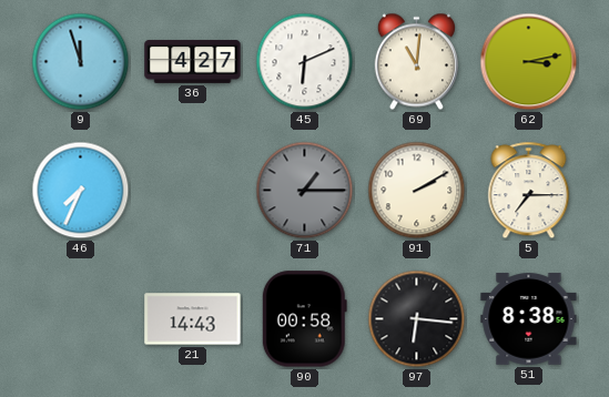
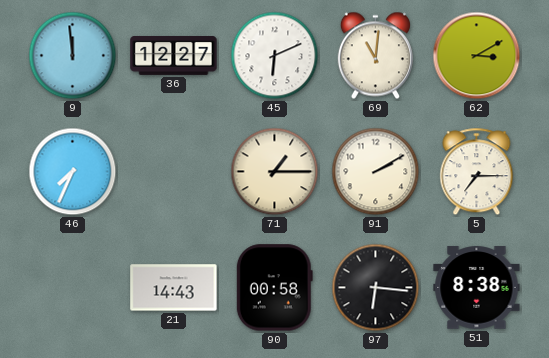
9: 11:57 -> 11:59
36: 4:27 -> 12:27
62: 3:13 -> 3:10
71 dial: grey -> cream
